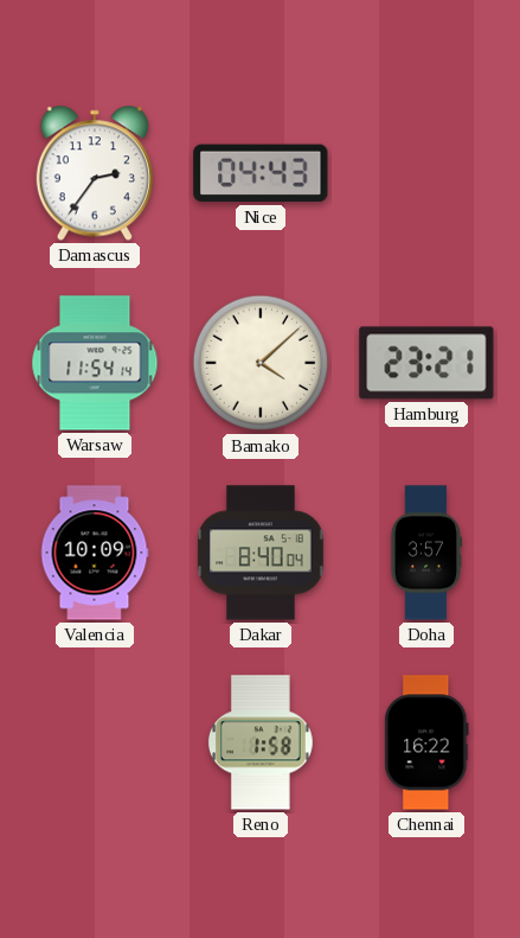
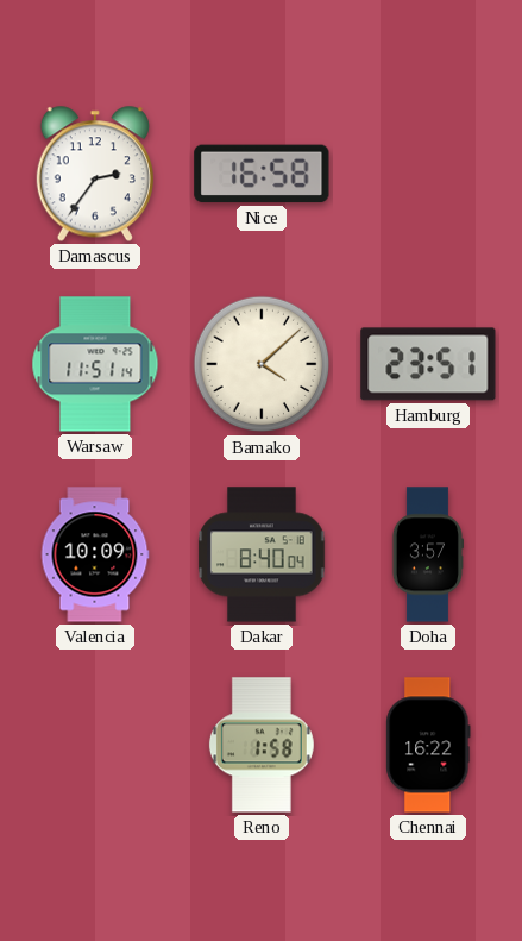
Nice: 04:43 -> 16:58
Warsaw: 11:54 -> 11:51
Hamburg: 23:21 -> 23:51
